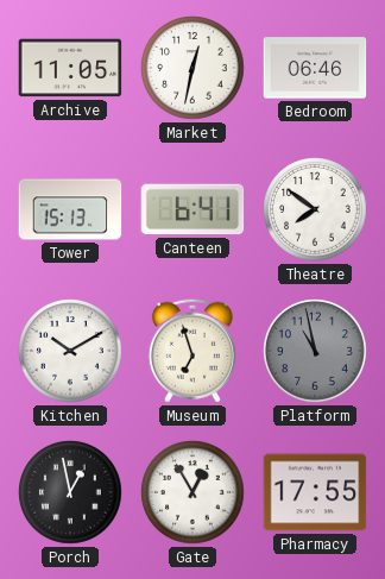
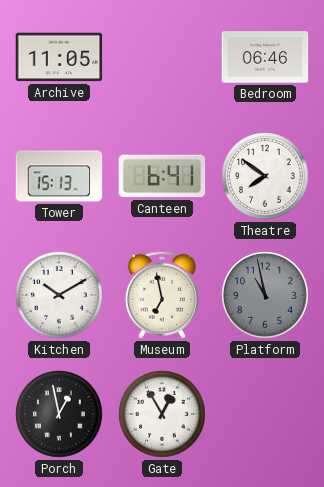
Market: 12:32 -> none
Museum: 6:57 -> 6:58
Pharmacy: 17:55 -> none
